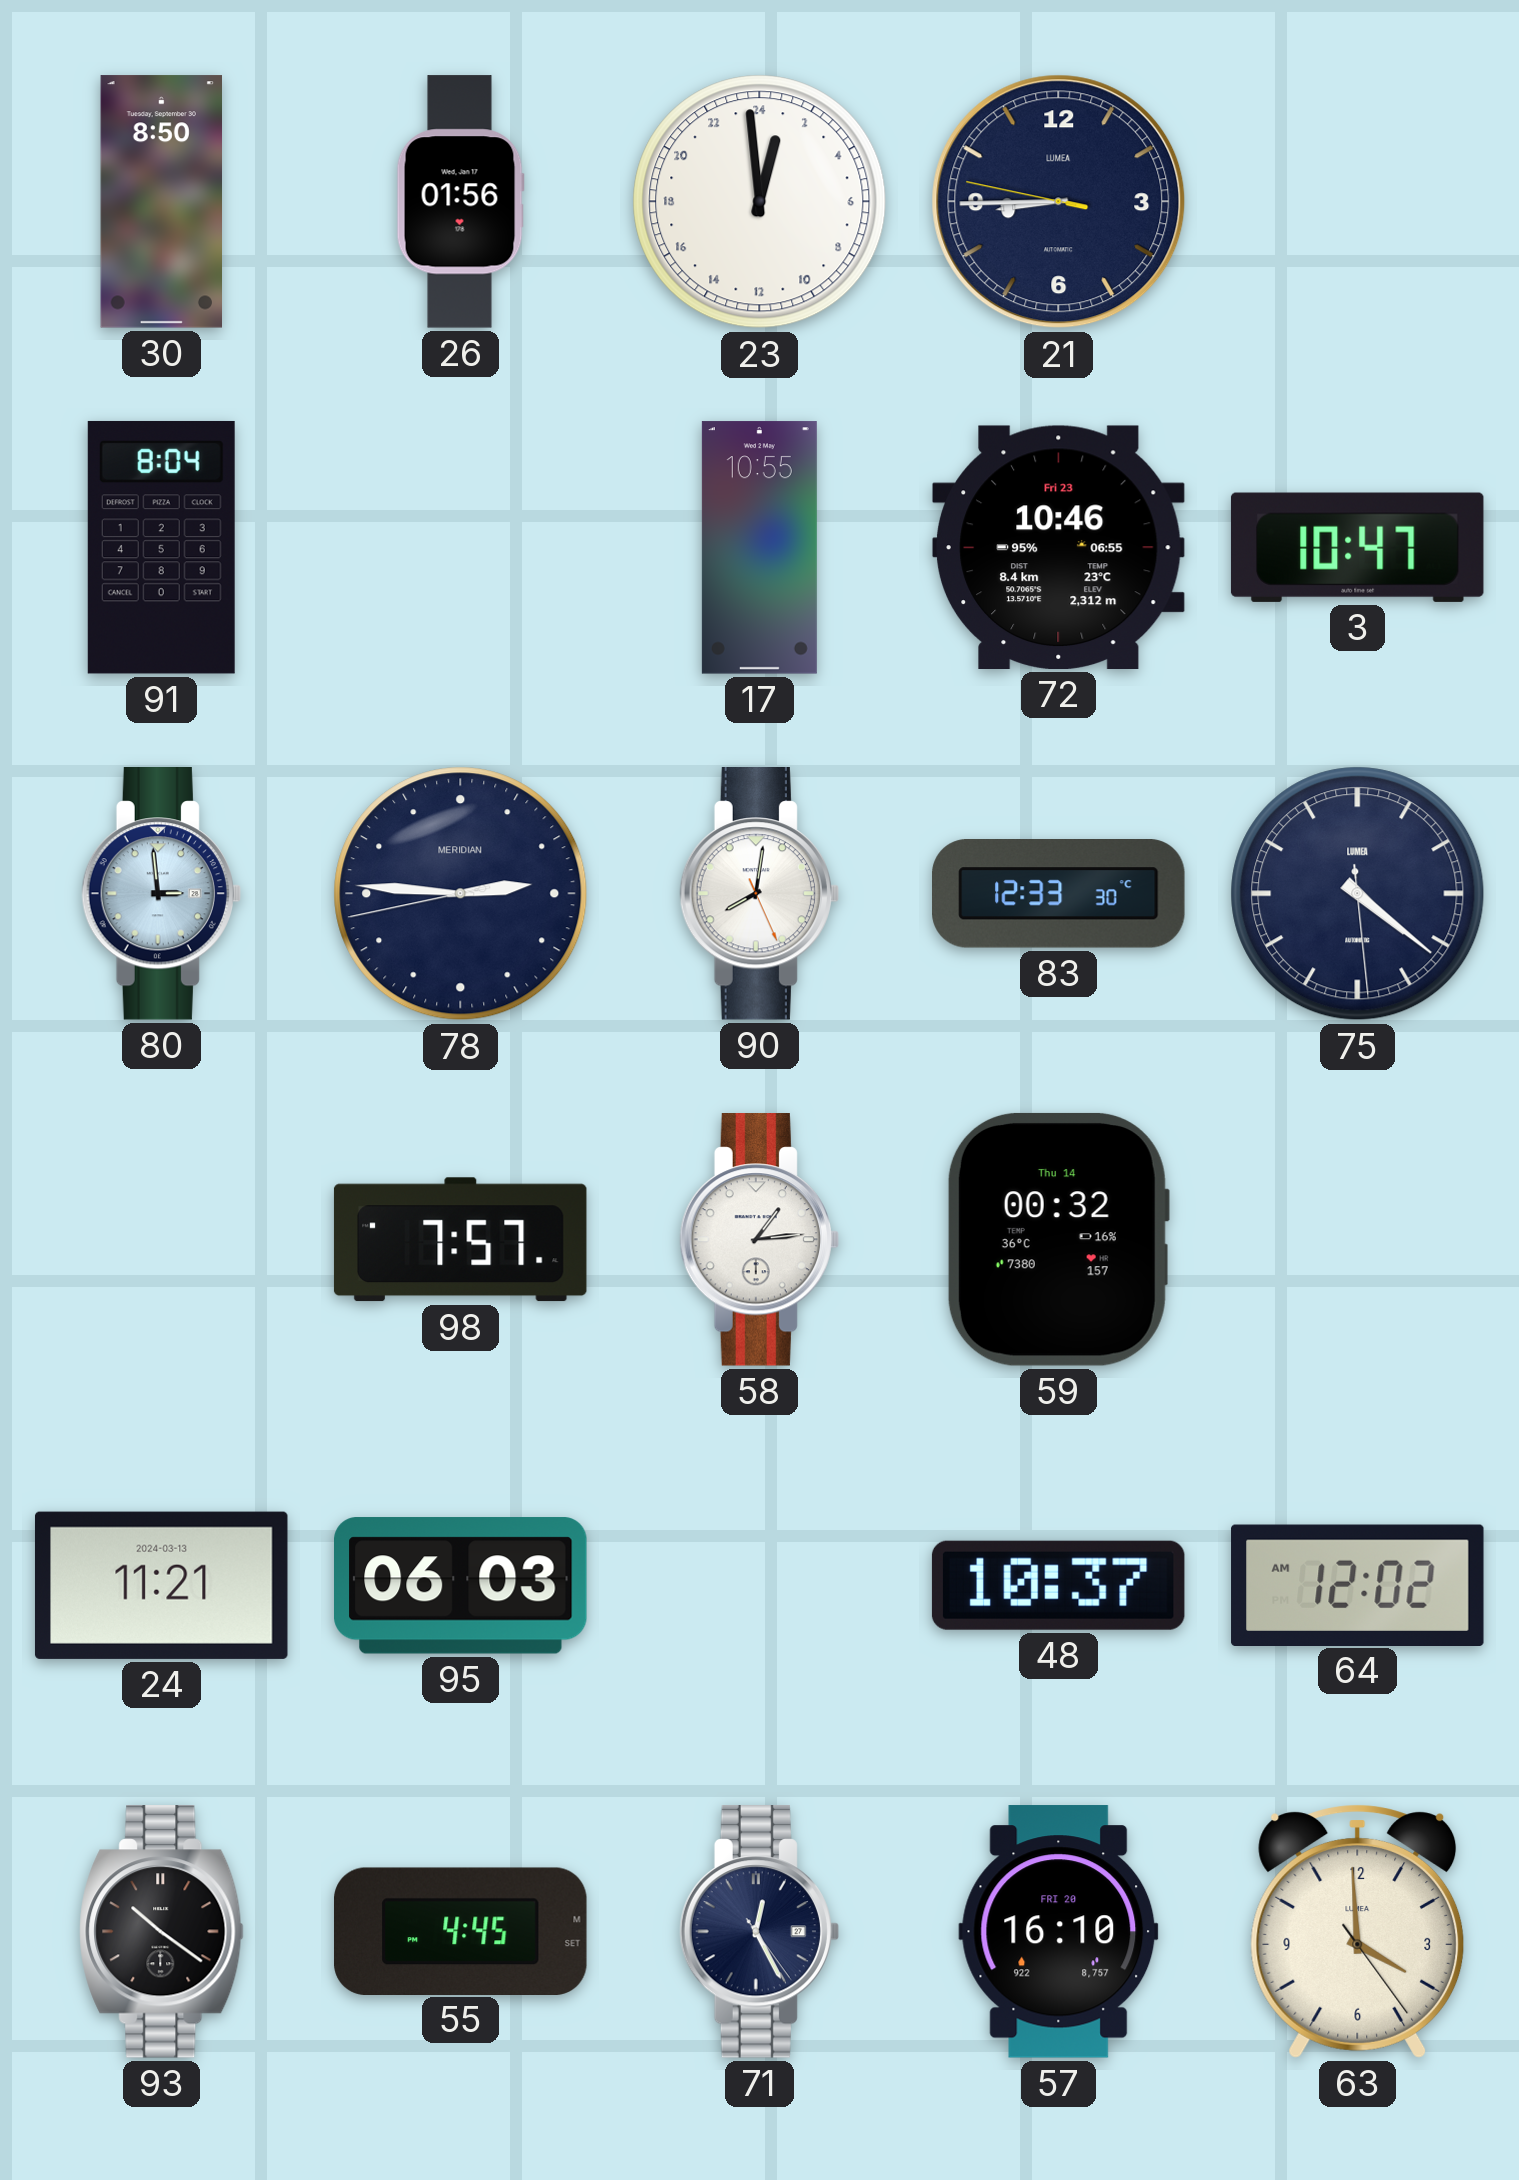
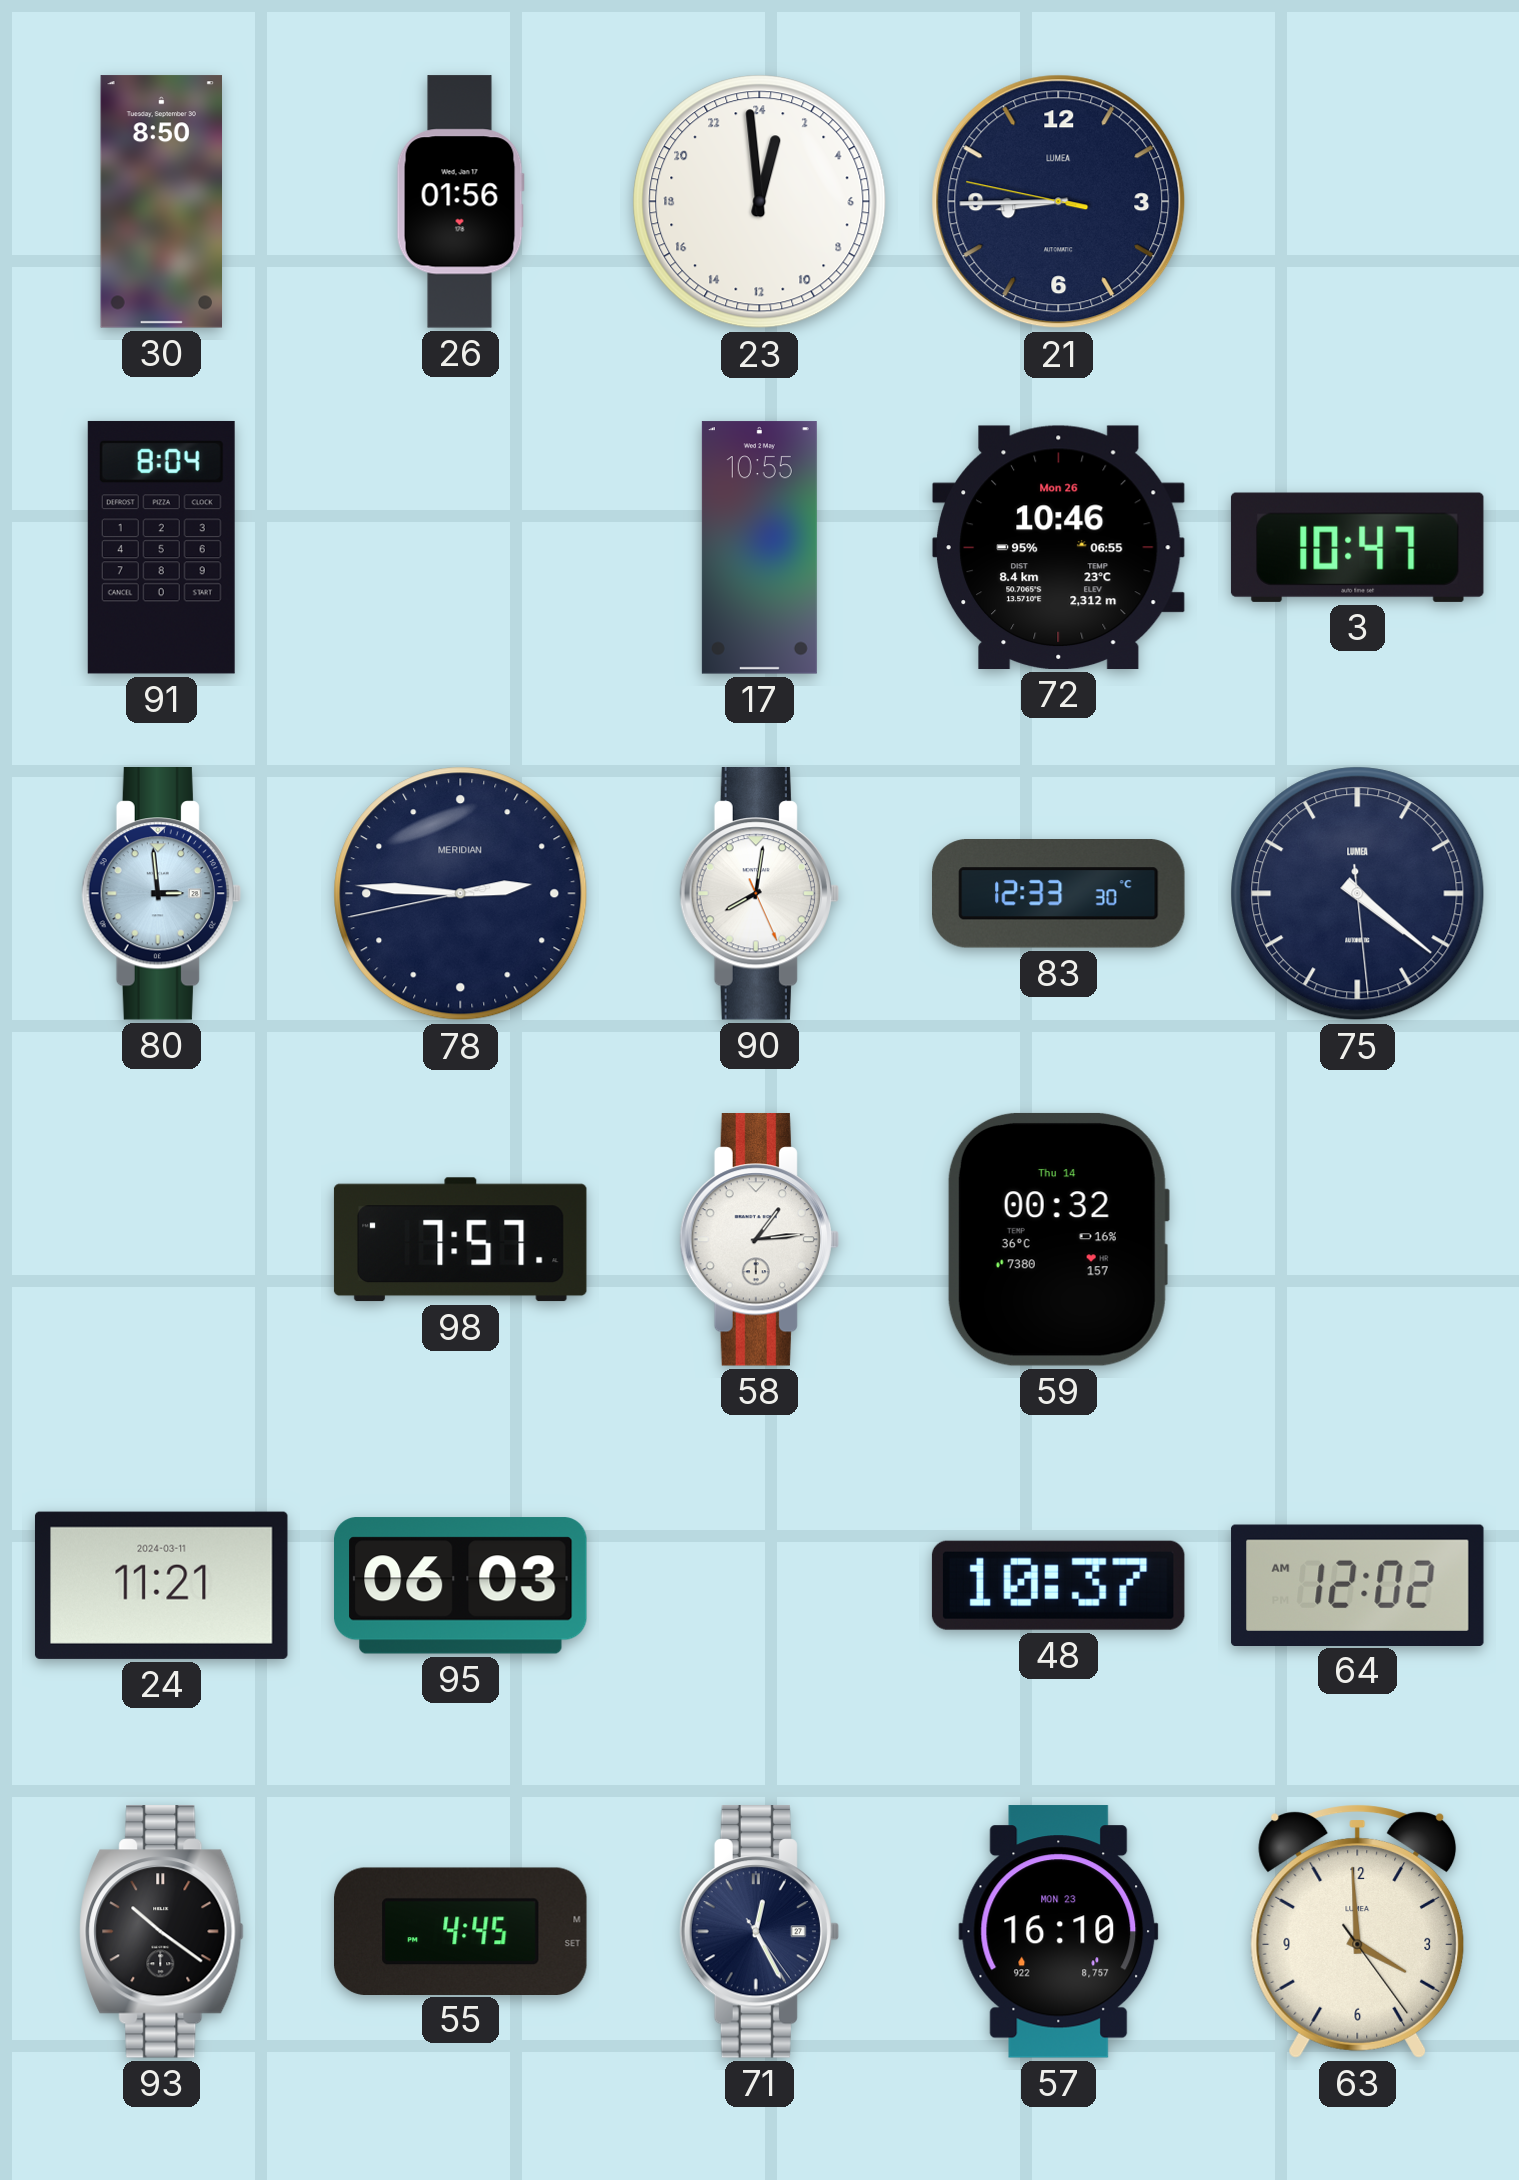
72 date: Fri 23 -> Mon 26
24 date: 2024-03-13 -> 2024-03-11
57 date: FRI 20 -> MON 23
